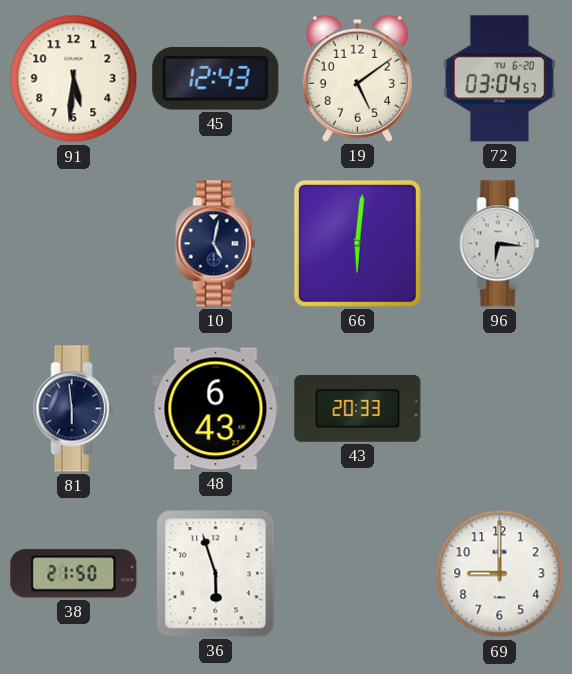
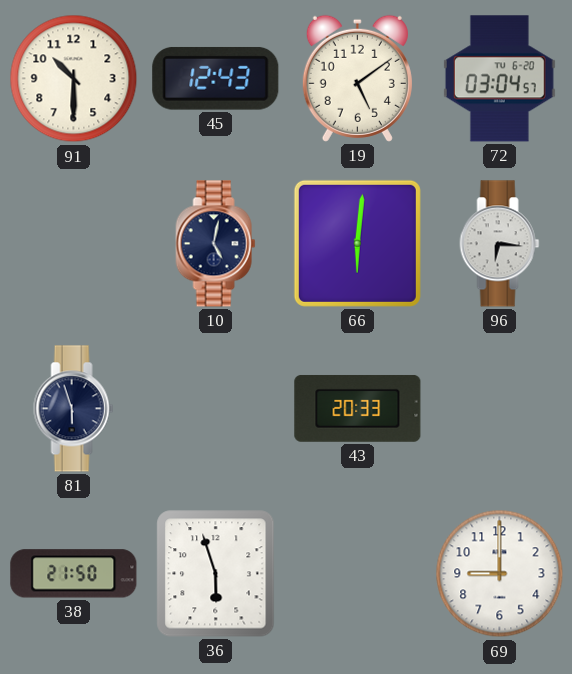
91: 5:31 -> 10:30
81: 5:59 -> 5:57
48: 6:43 -> none
